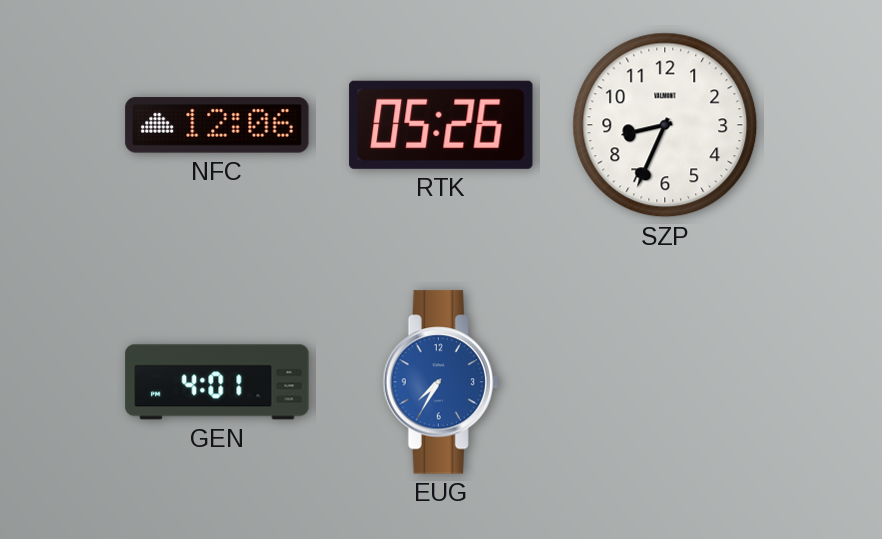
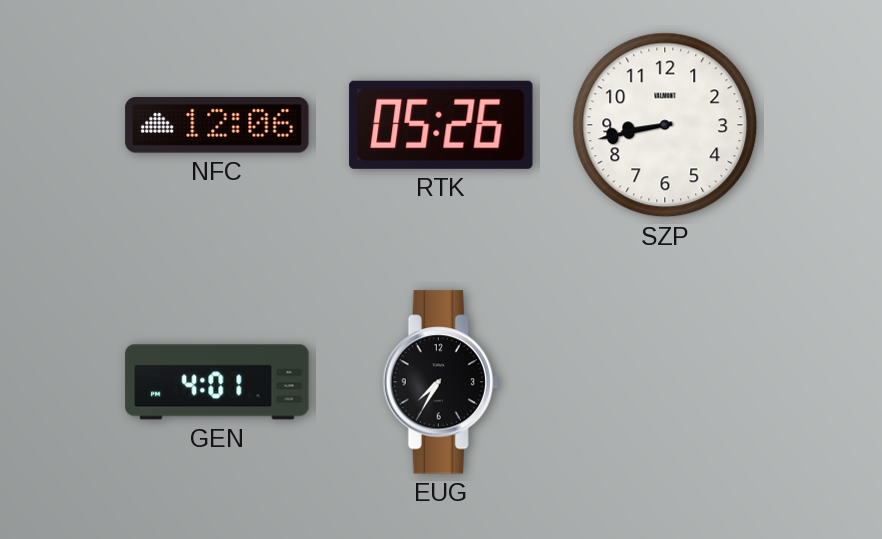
SZP: 8:34 -> 8:43
EUG dial: blue -> black
